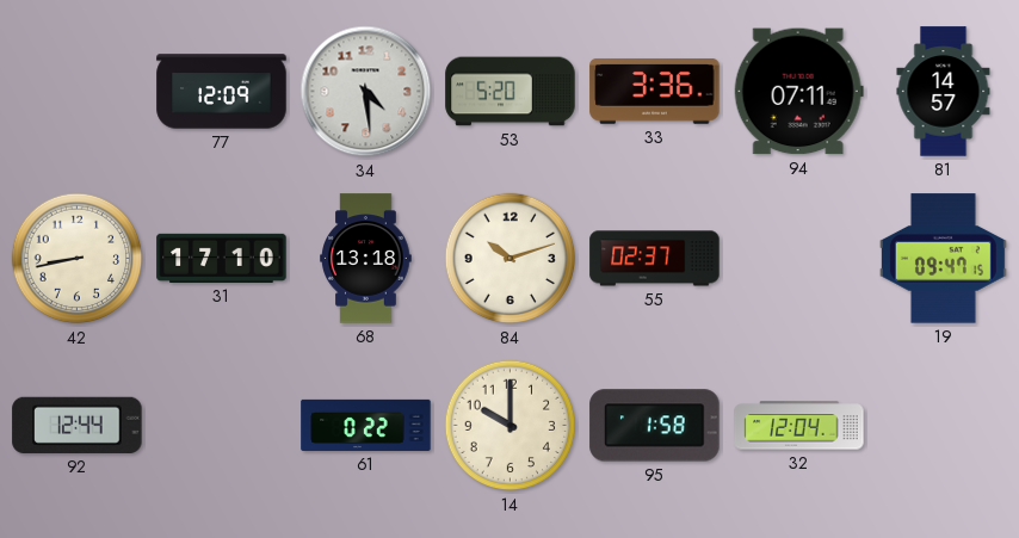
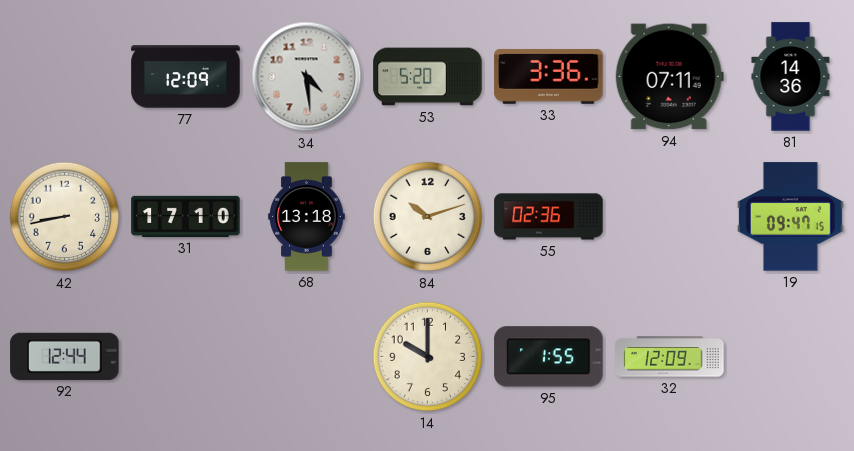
81: 14:57 -> 14:36
55: 02:37 -> 02:36
61: 0:22 -> none
95: 1:58 -> 1:55
32: 12:04 -> 12:09
